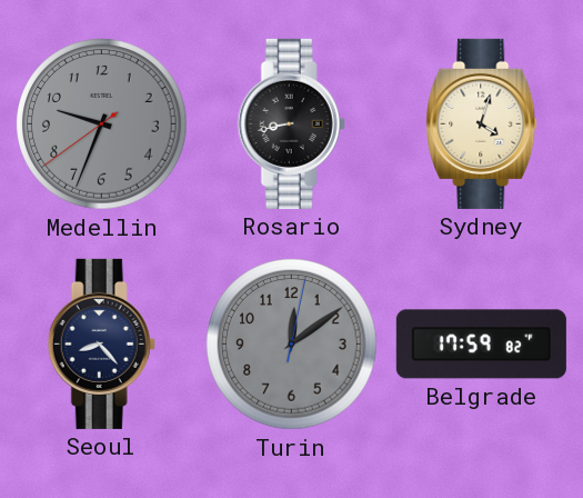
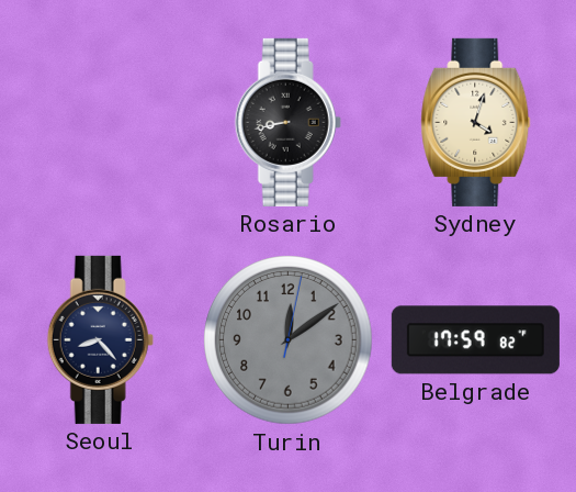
Medellin: 9:33 -> none
